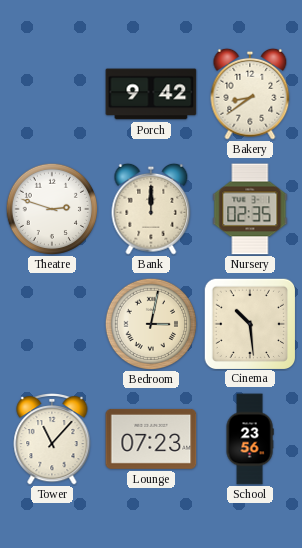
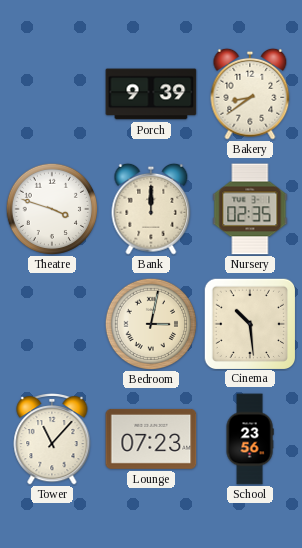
Porch: 9:42 -> 9:39
Theatre: 2:48 -> 3:48
